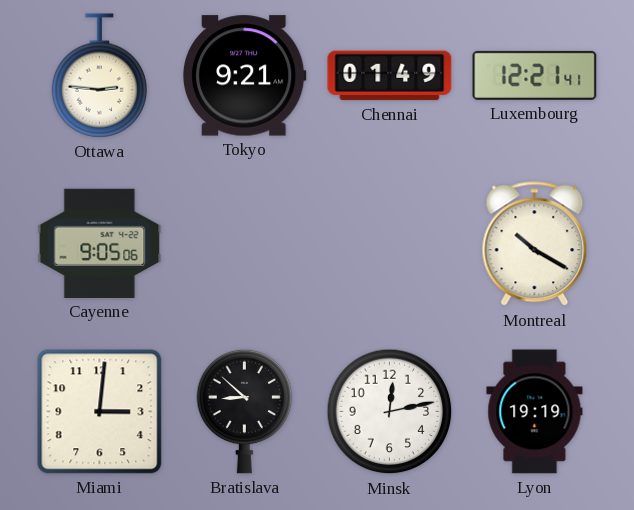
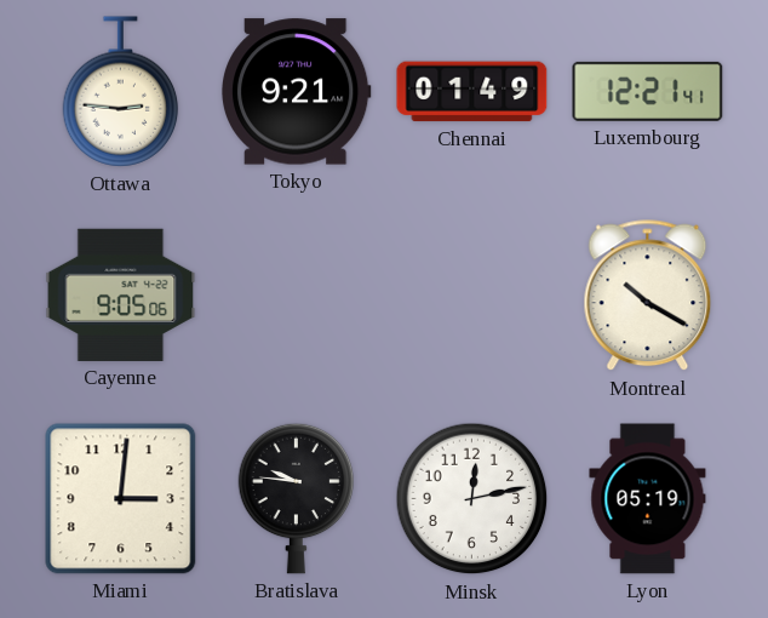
Bratislava: 8:52 -> 9:46
Lyon: 19:19 -> 05:19
